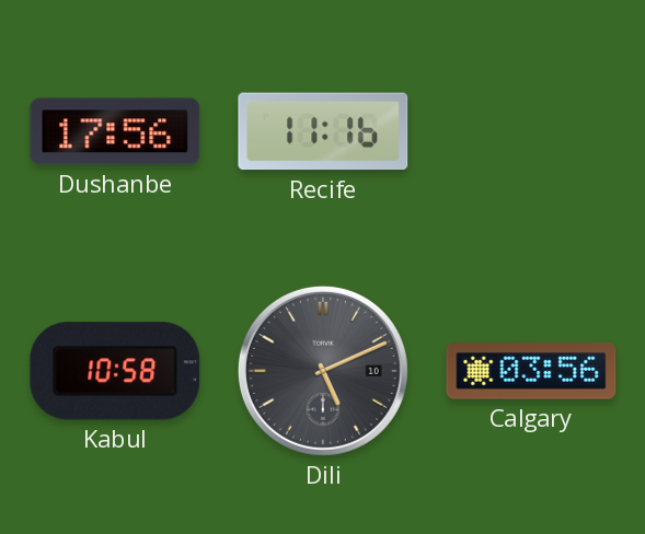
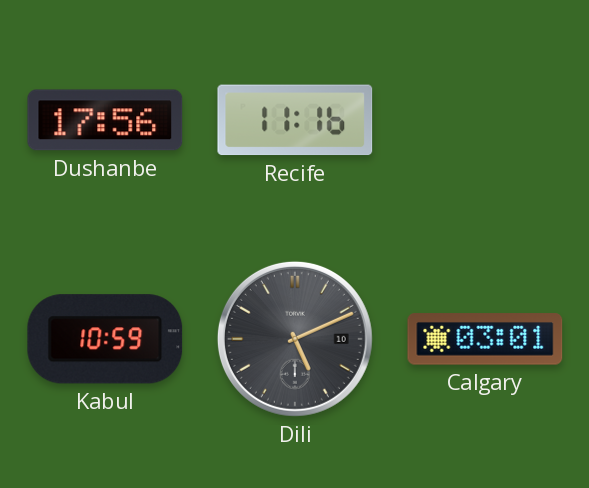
Kabul: 10:58 -> 10:59
Calgary: 03:56 -> 03:01
